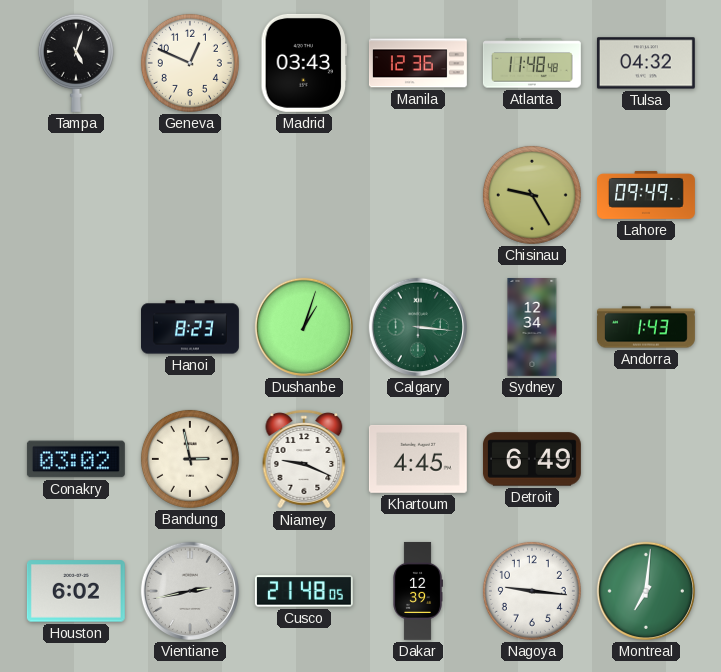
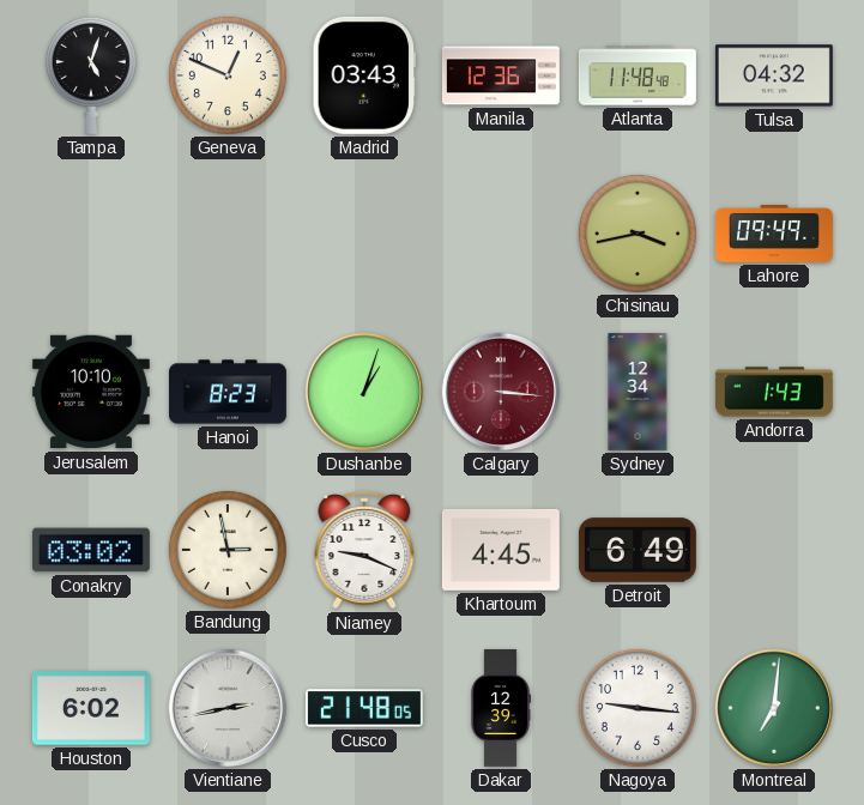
Chisinau: 9:25 -> 3:43
Jerusalem: none -> 10:10
Calgary dial: green -> burgundy
